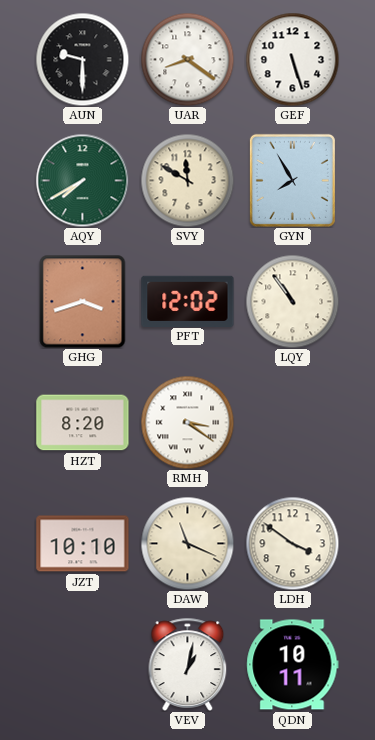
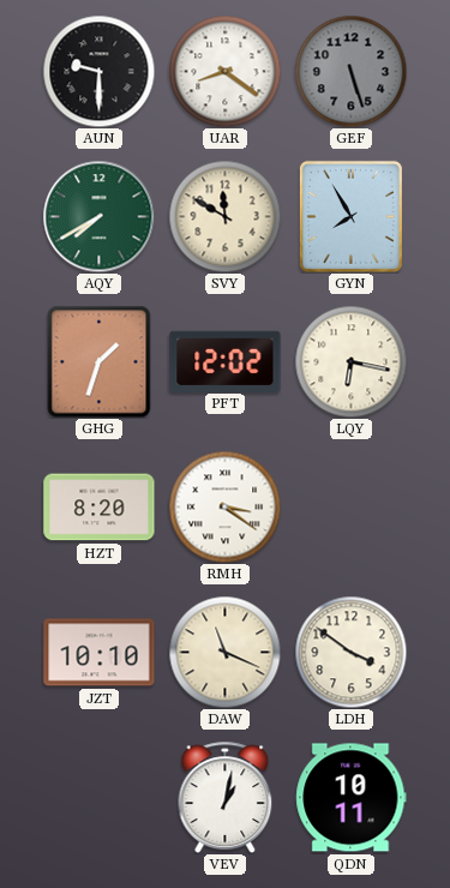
GEF dial: white -> grey
GHG: 3:42 -> 1:33
LQY: 10:54 -> 6:17
